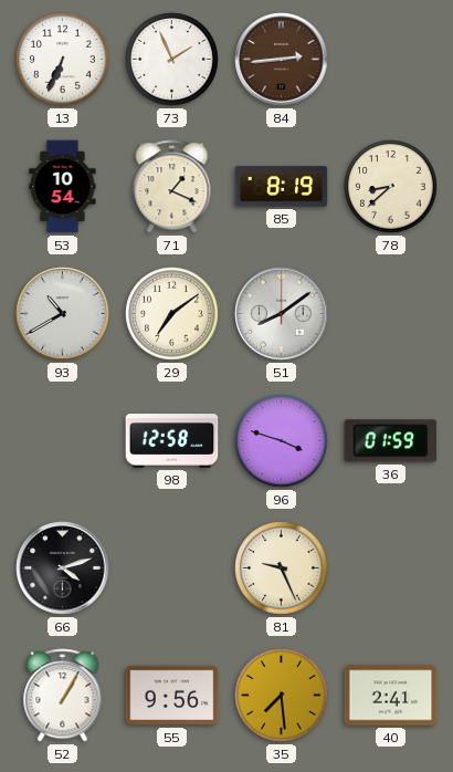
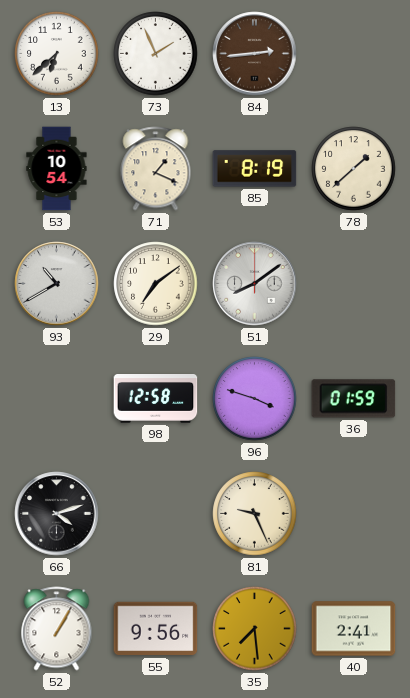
13: 6:34 -> 6:38
78: 8:38 -> 1:38
